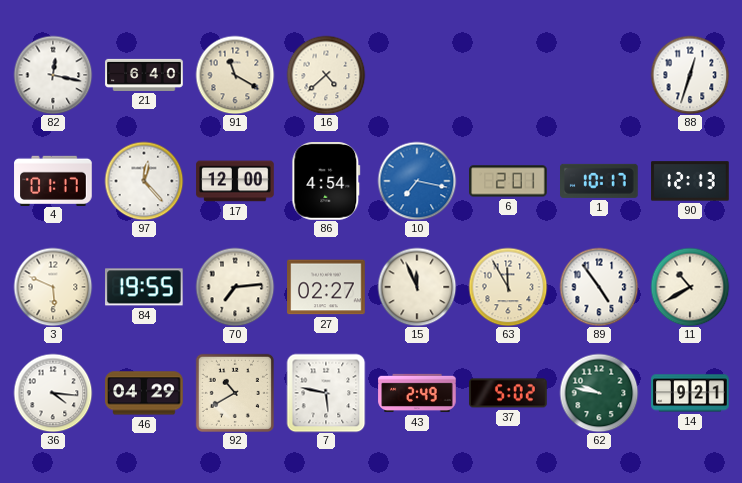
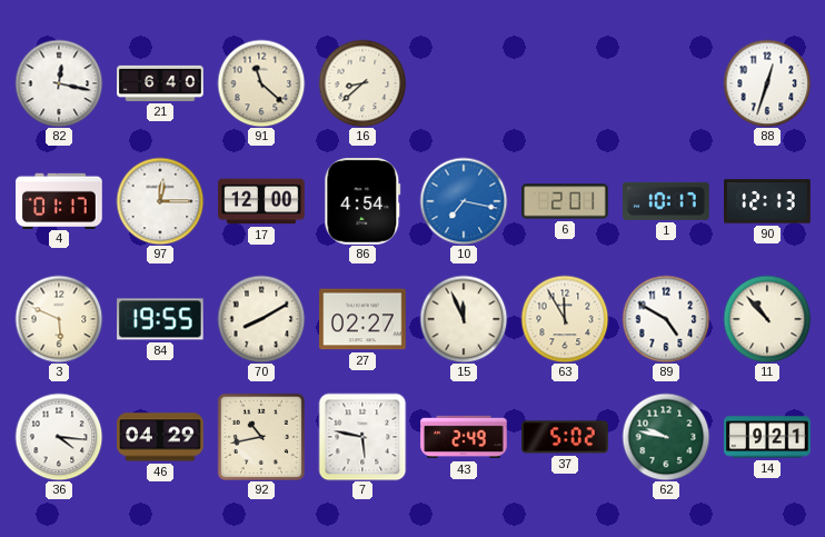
91: 11:20 -> 11:22
16: 4:38 -> 8:38
97: 12:23 -> 12:15
70: 7:14 -> 8:10
89: 4:54 -> 4:50
11: 10:40 -> 10:53
92: 10:40 -> 10:43
